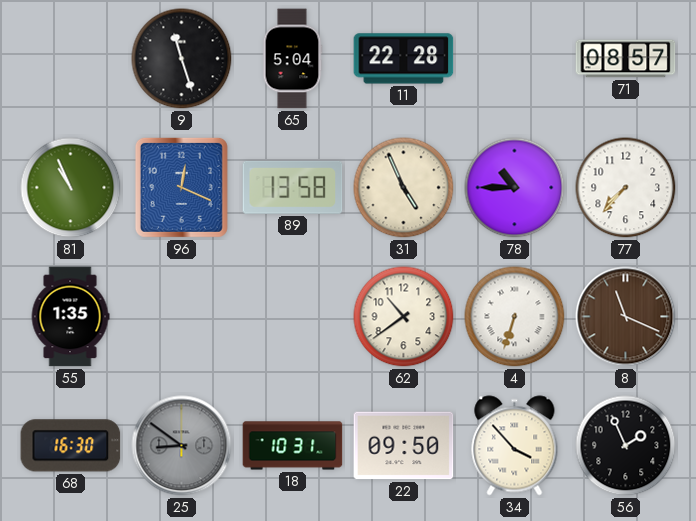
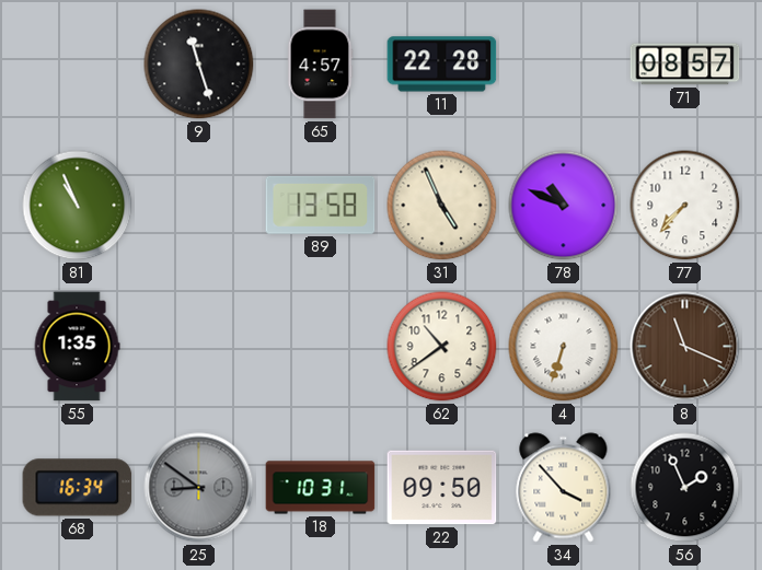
65: 5:04 -> 4:57
96: 12:19 -> none
78: 10:45 -> 10:49
68: 16:30 -> 16:34
